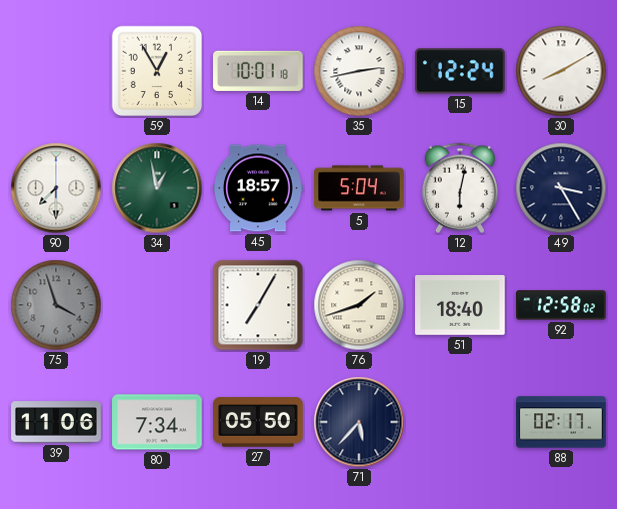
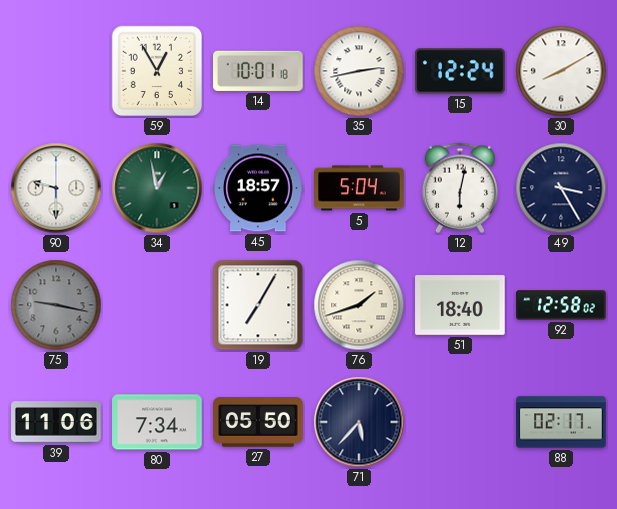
90: 7:30 -> 9:30
75: 3:57 -> 9:17
